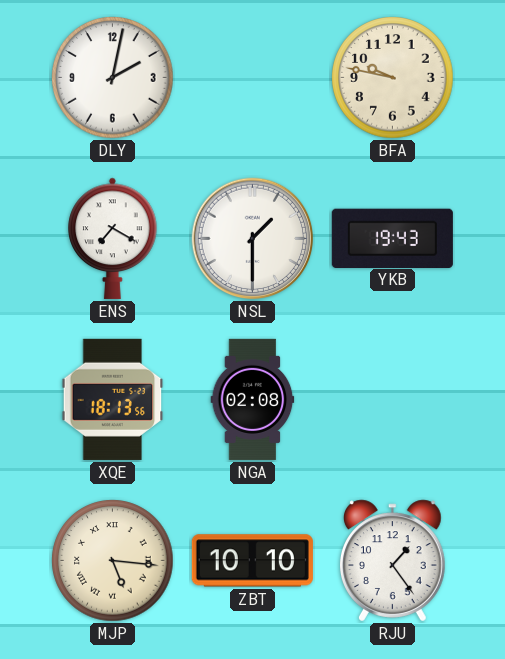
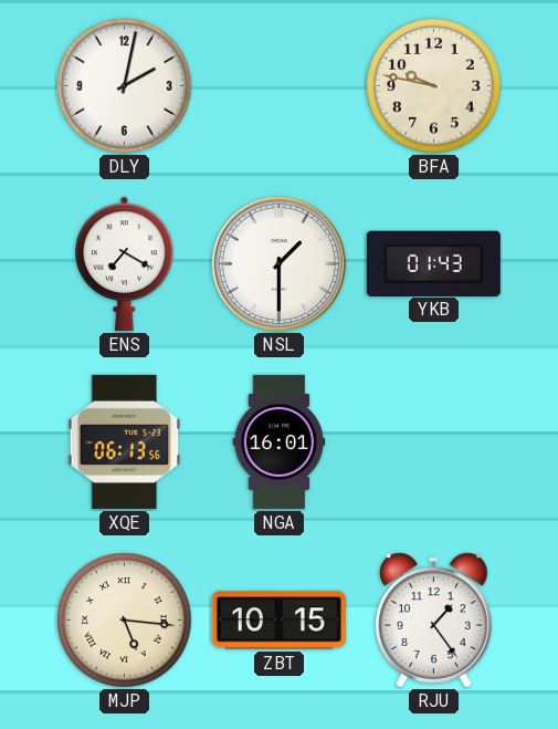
YKB: 19:43 -> 01:43
XQE: 18:13 -> 06:13
NGA: 02:08 -> 16:01
ZBT: 10:10 -> 10:15
